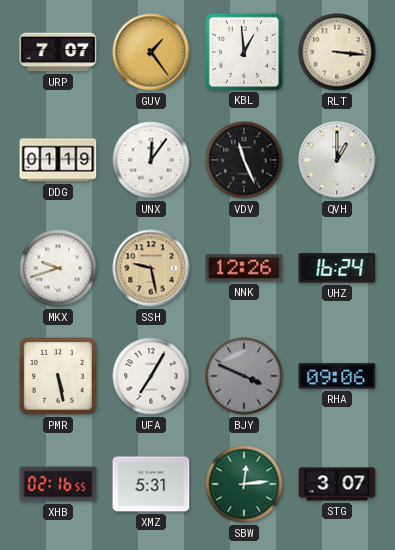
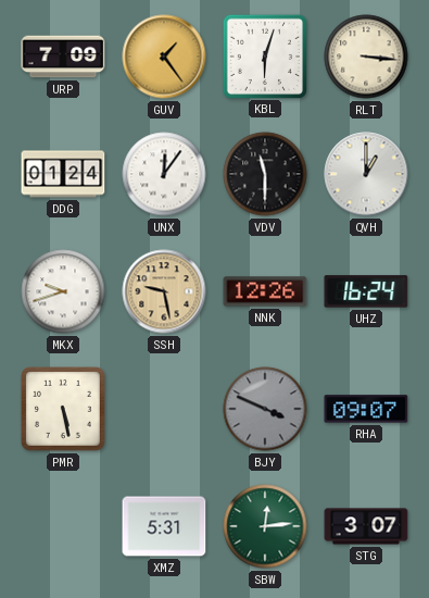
URP: 7:07 -> 7:09
KBL: 12:59 -> 6:03
DDG: 01:19 -> 01:24
VDV: 11:26 -> 11:30
UFA: 7:05 -> none
RHA: 09:06 -> 09:07
XHB: 02:16 -> none
